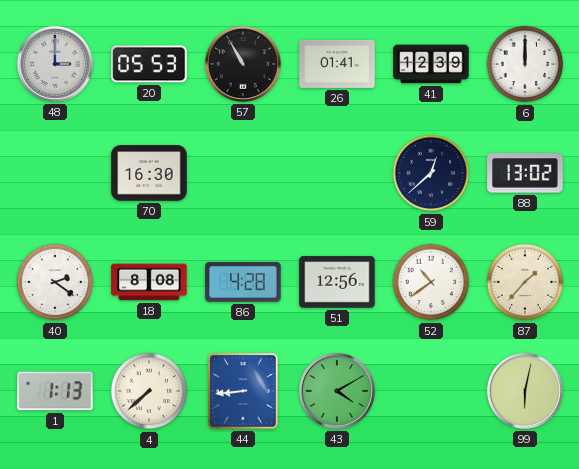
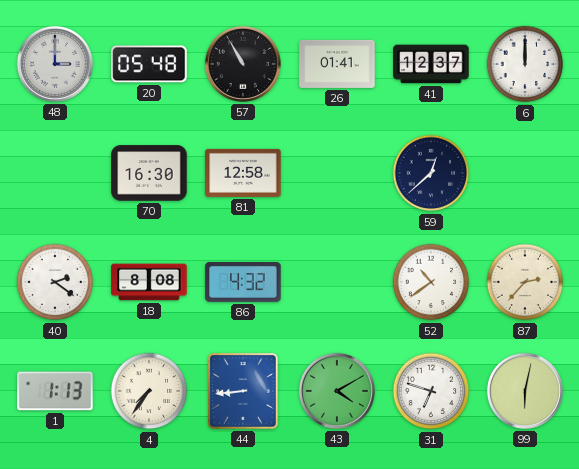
20: 05:53 -> 05:48
41: 12:39 -> 12:37
81: none -> 12:58
88: 13:02 -> none
86: 4:28 -> 4:32
51: 12:56 -> none
87: 1:37 -> 2:37
4: 7:38 -> 7:36
31: none -> 6:48
